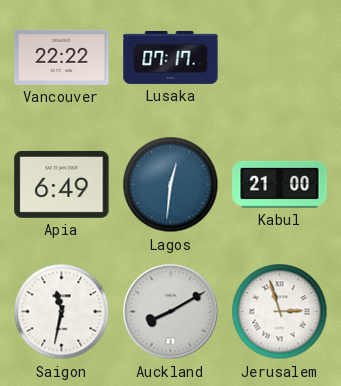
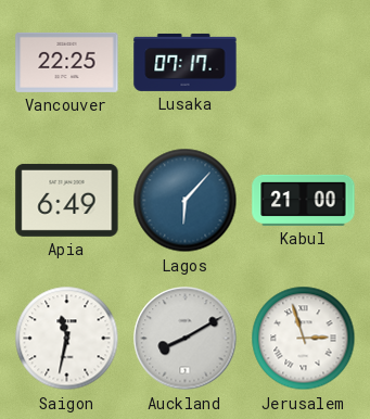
Vancouver: 22:22 -> 22:25
Lagos: 12:31 -> 6:07
